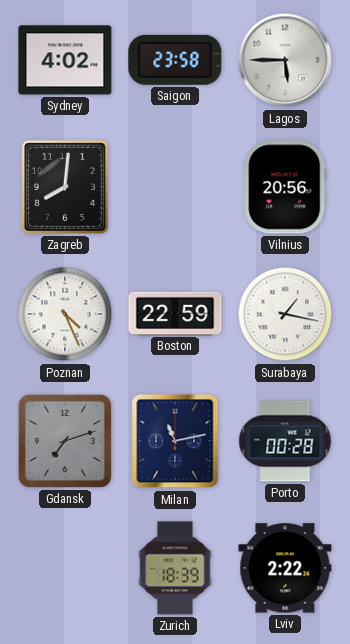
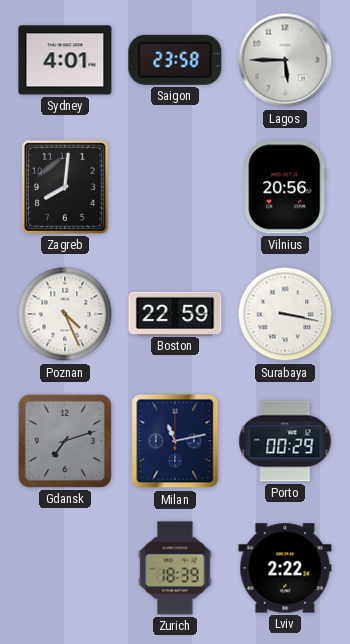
Sydney: 4:02 -> 4:01
Surabaya: 1:17 -> 3:17
Porto: 00:28 -> 00:29
